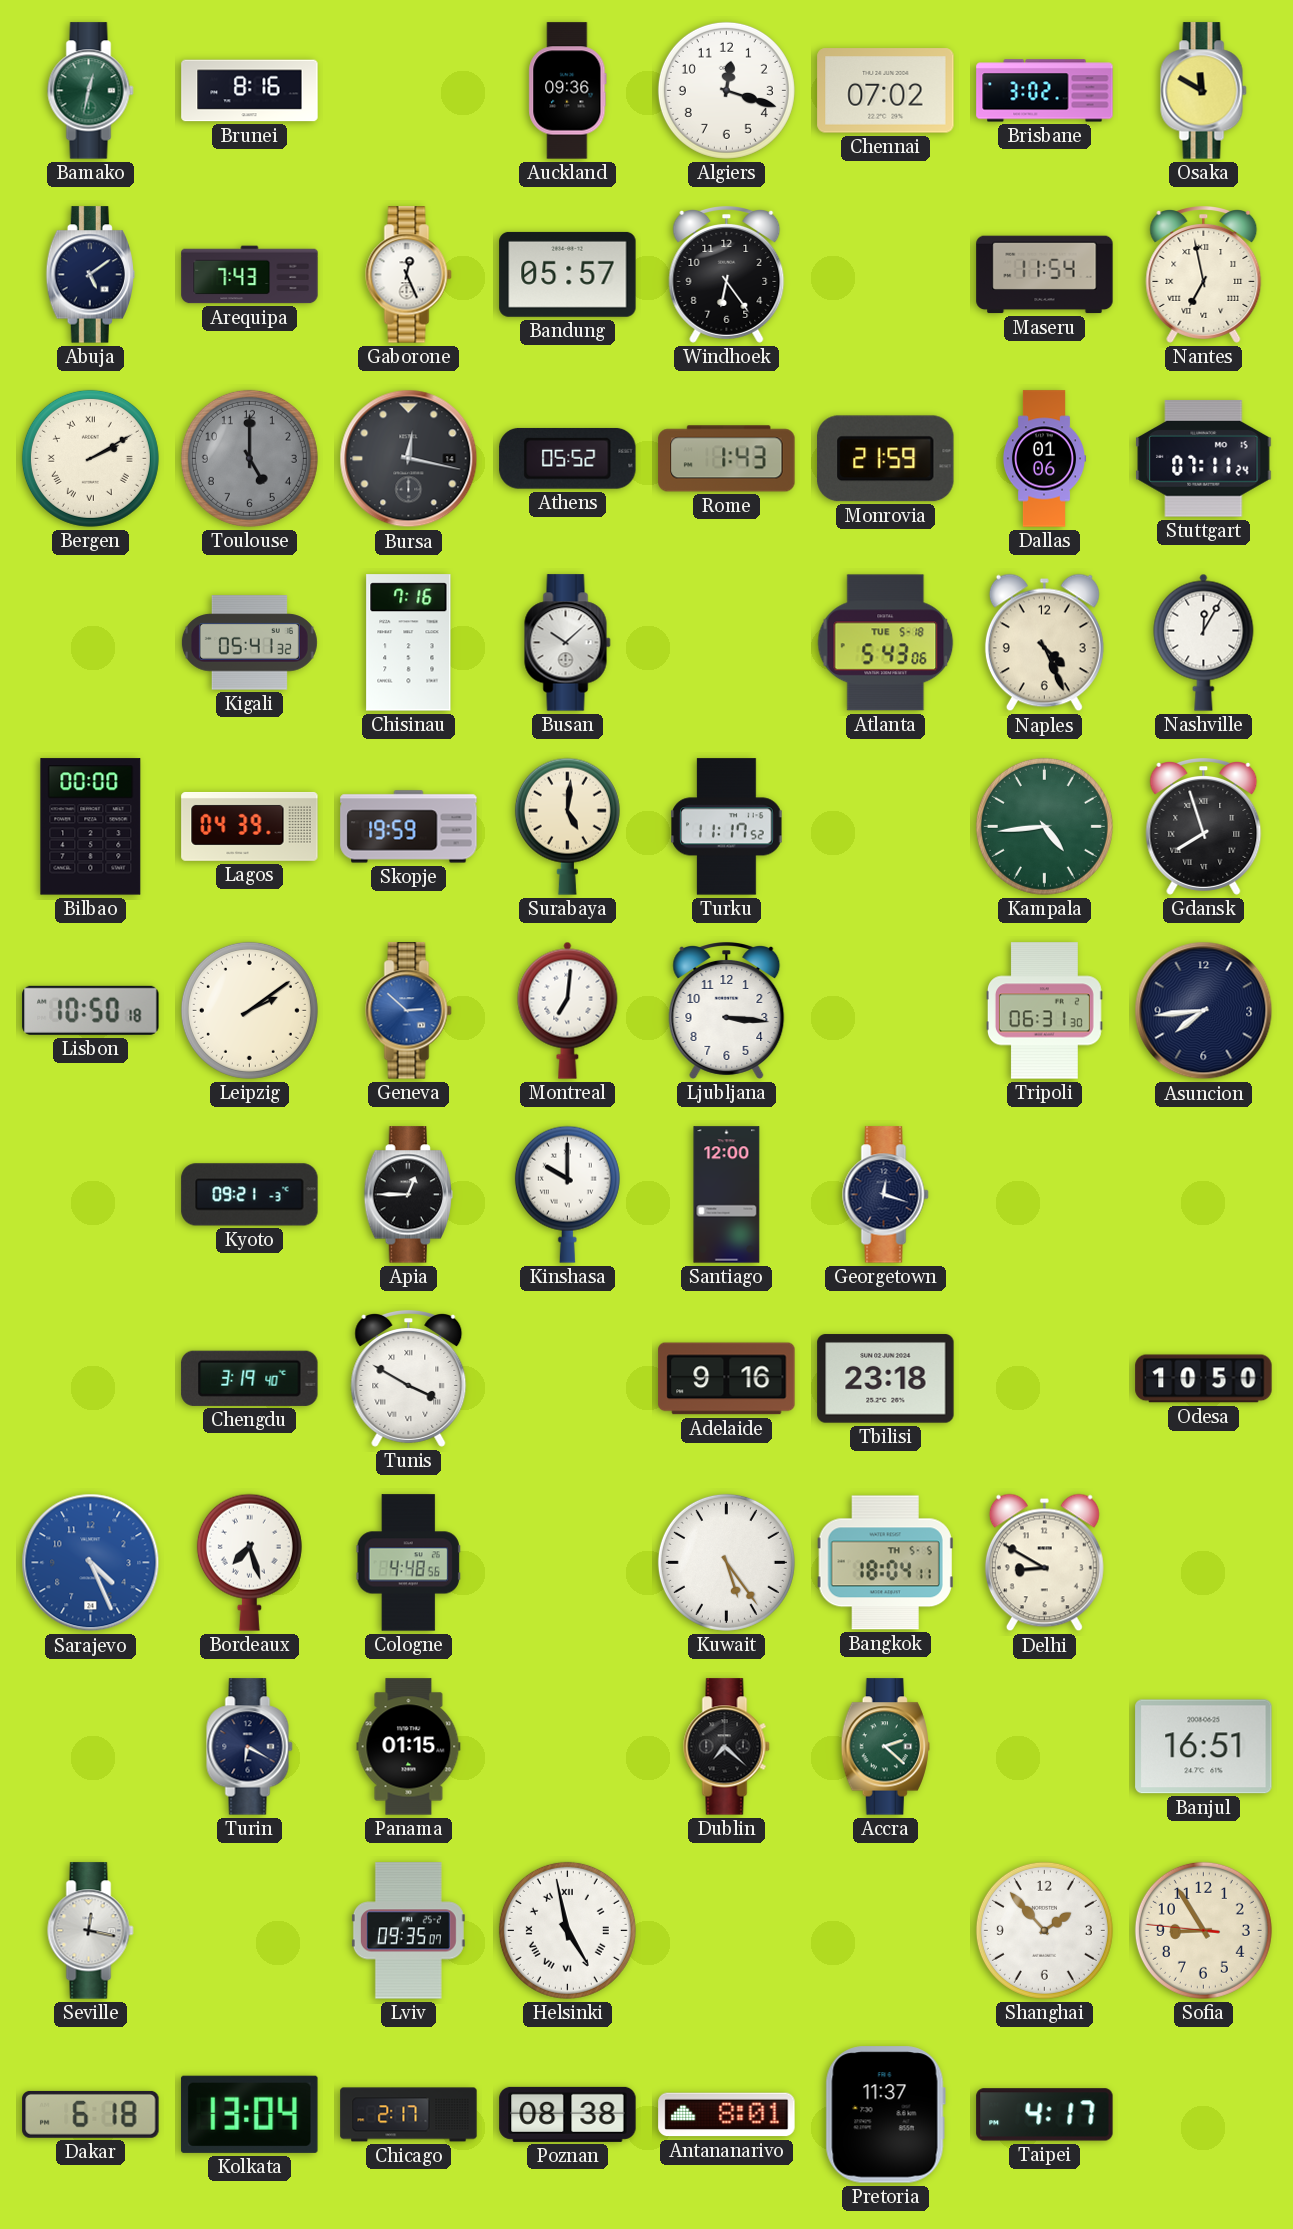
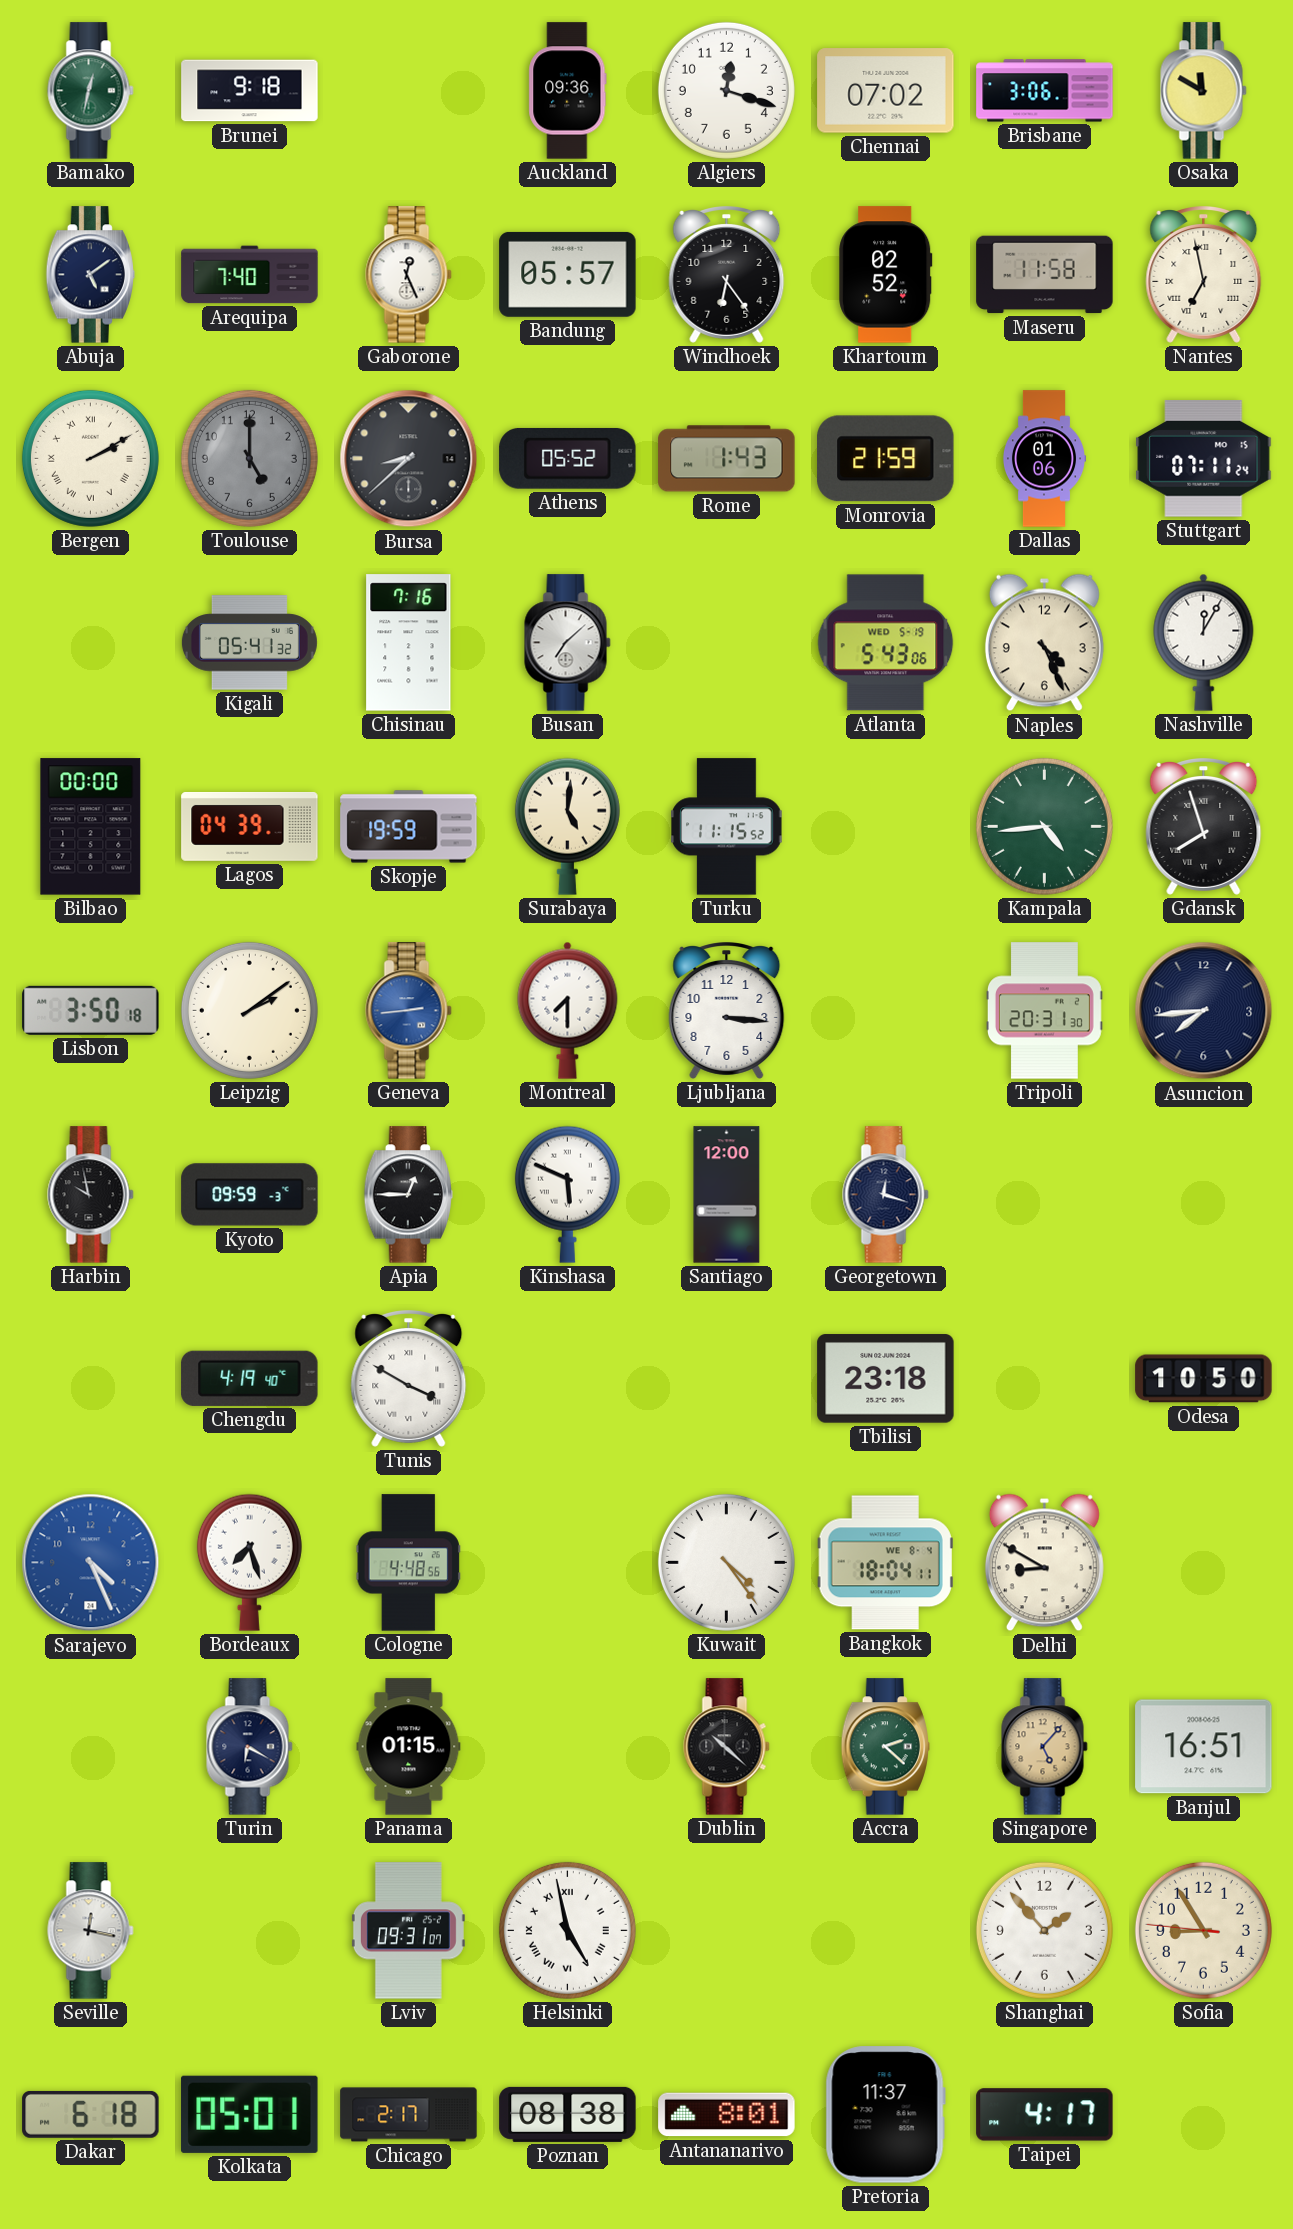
Brunei: 8:16 -> 9:18
Brisbane: 3:02 -> 3:06
Arequipa: 7:43 -> 7:40
Khartoum: none -> 02:52
Maseru: 11:54 -> 11:58
Bursa: 12:17 -> 8:38
Busan: 10:08 -> 7:08
Atlanta date: TUE 5-18 -> WED 5-19
Turku: 11:17 -> 11:15
Lisbon: 10:50 -> 3:50
Geneva: 2:52 -> 2:44
Montreal: 7:01 -> 7:30
Tripoli: 06:31 -> 20:31
Harbin: none -> 9:58
Kyoto: 09:21 -> 09:59
Kinshasa: 10:00 -> 5:49
Chengdu: 3:19 -> 4:19
Adelaide: 9:16 -> none
Kuwait: 5:24 -> 4:24
Bangkok date: TH 5-5 -> WE 8-4
Dublin: 7:22 -> 10:22
Singapore: none -> 5:07
Lviv: 09:35 -> 09:31
Kolkata: 13:04 -> 05:01
